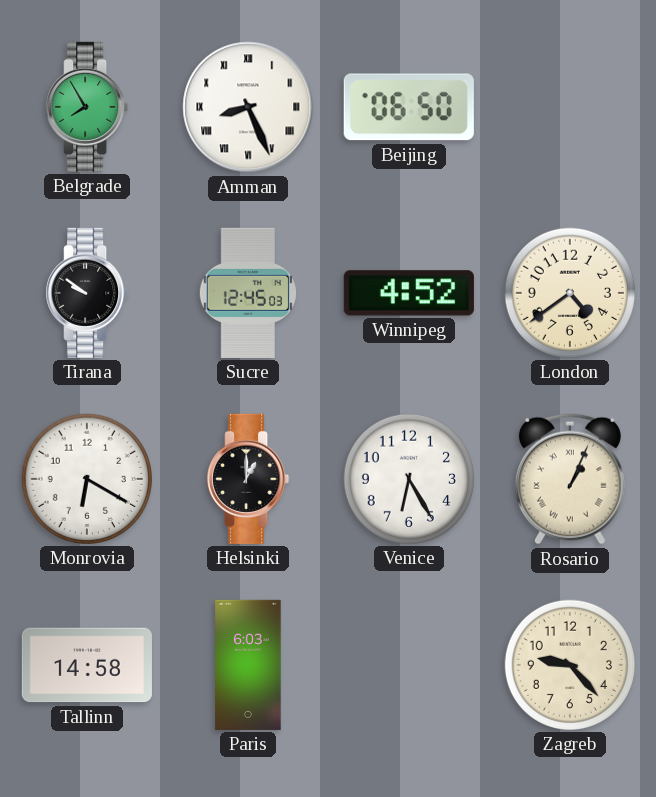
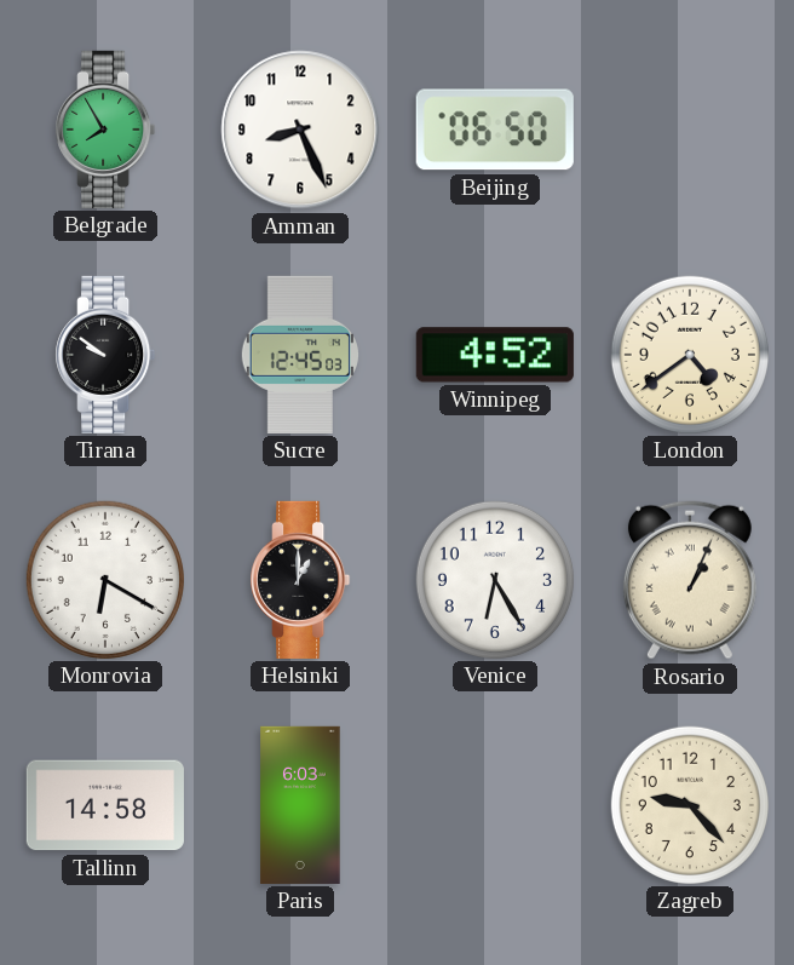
Amman numerals: Roman -> Arabic
